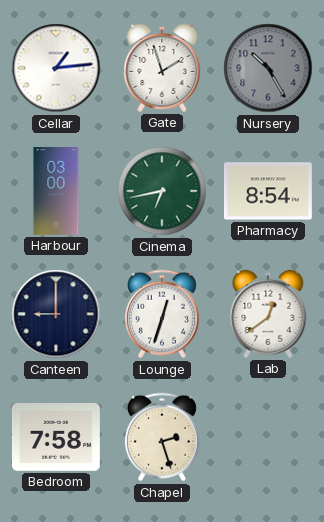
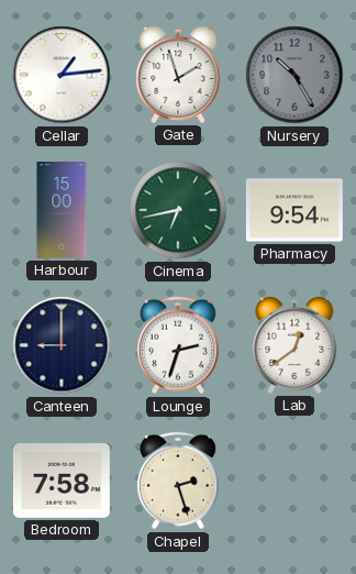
Harbour: 03:00 -> 15:00
Pharmacy: 8:54 -> 9:54
Lounge: 12:33 -> 2:33
